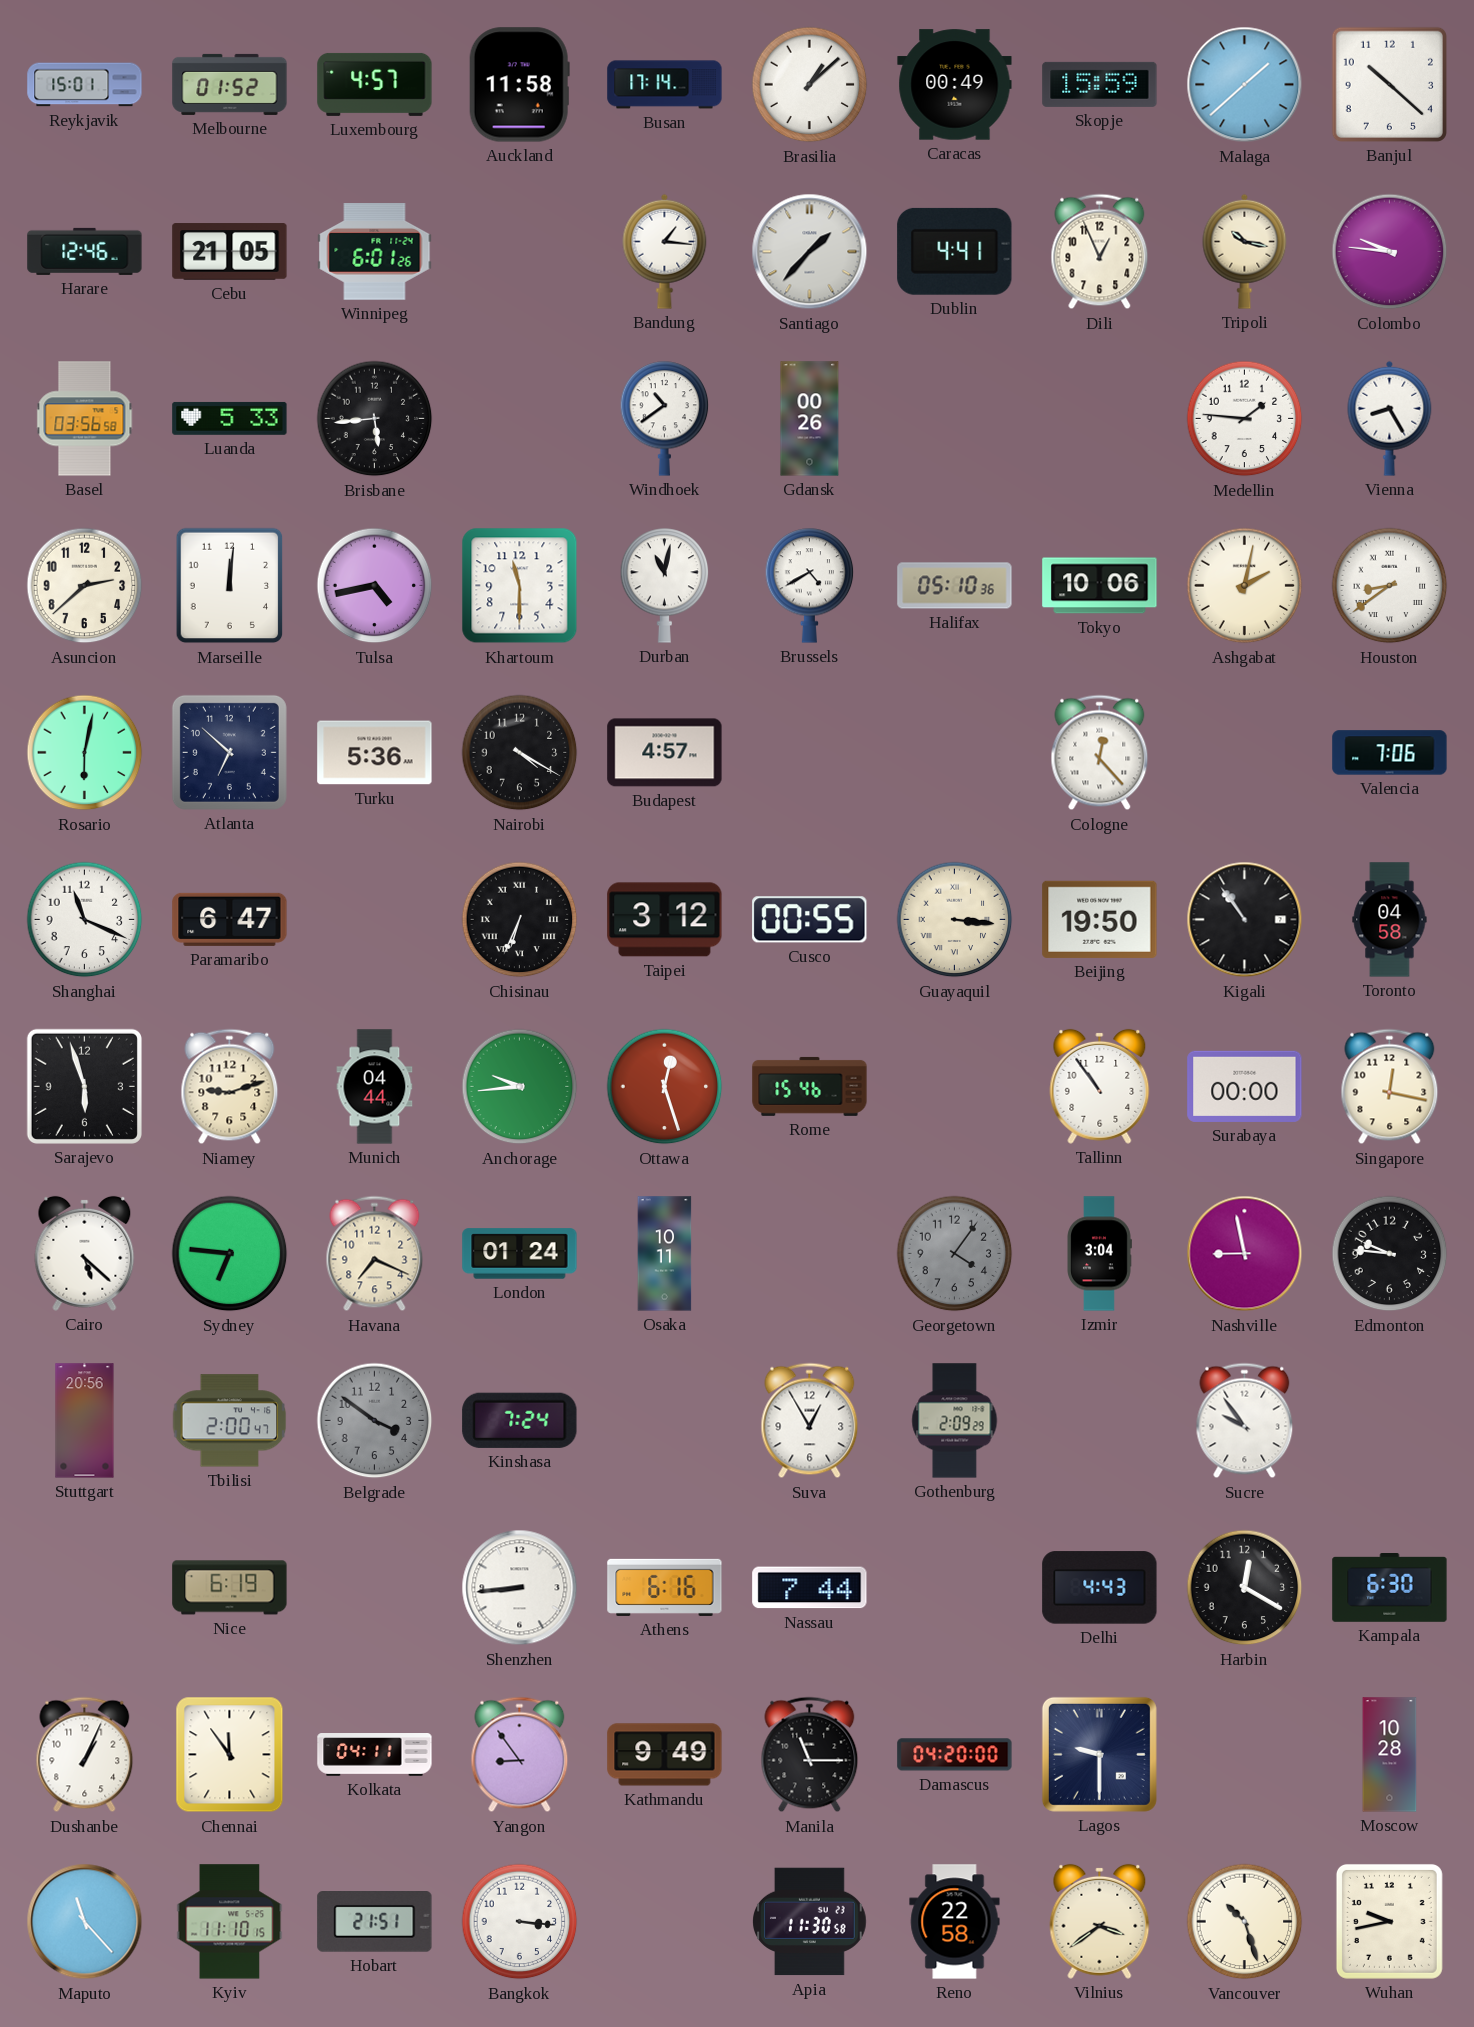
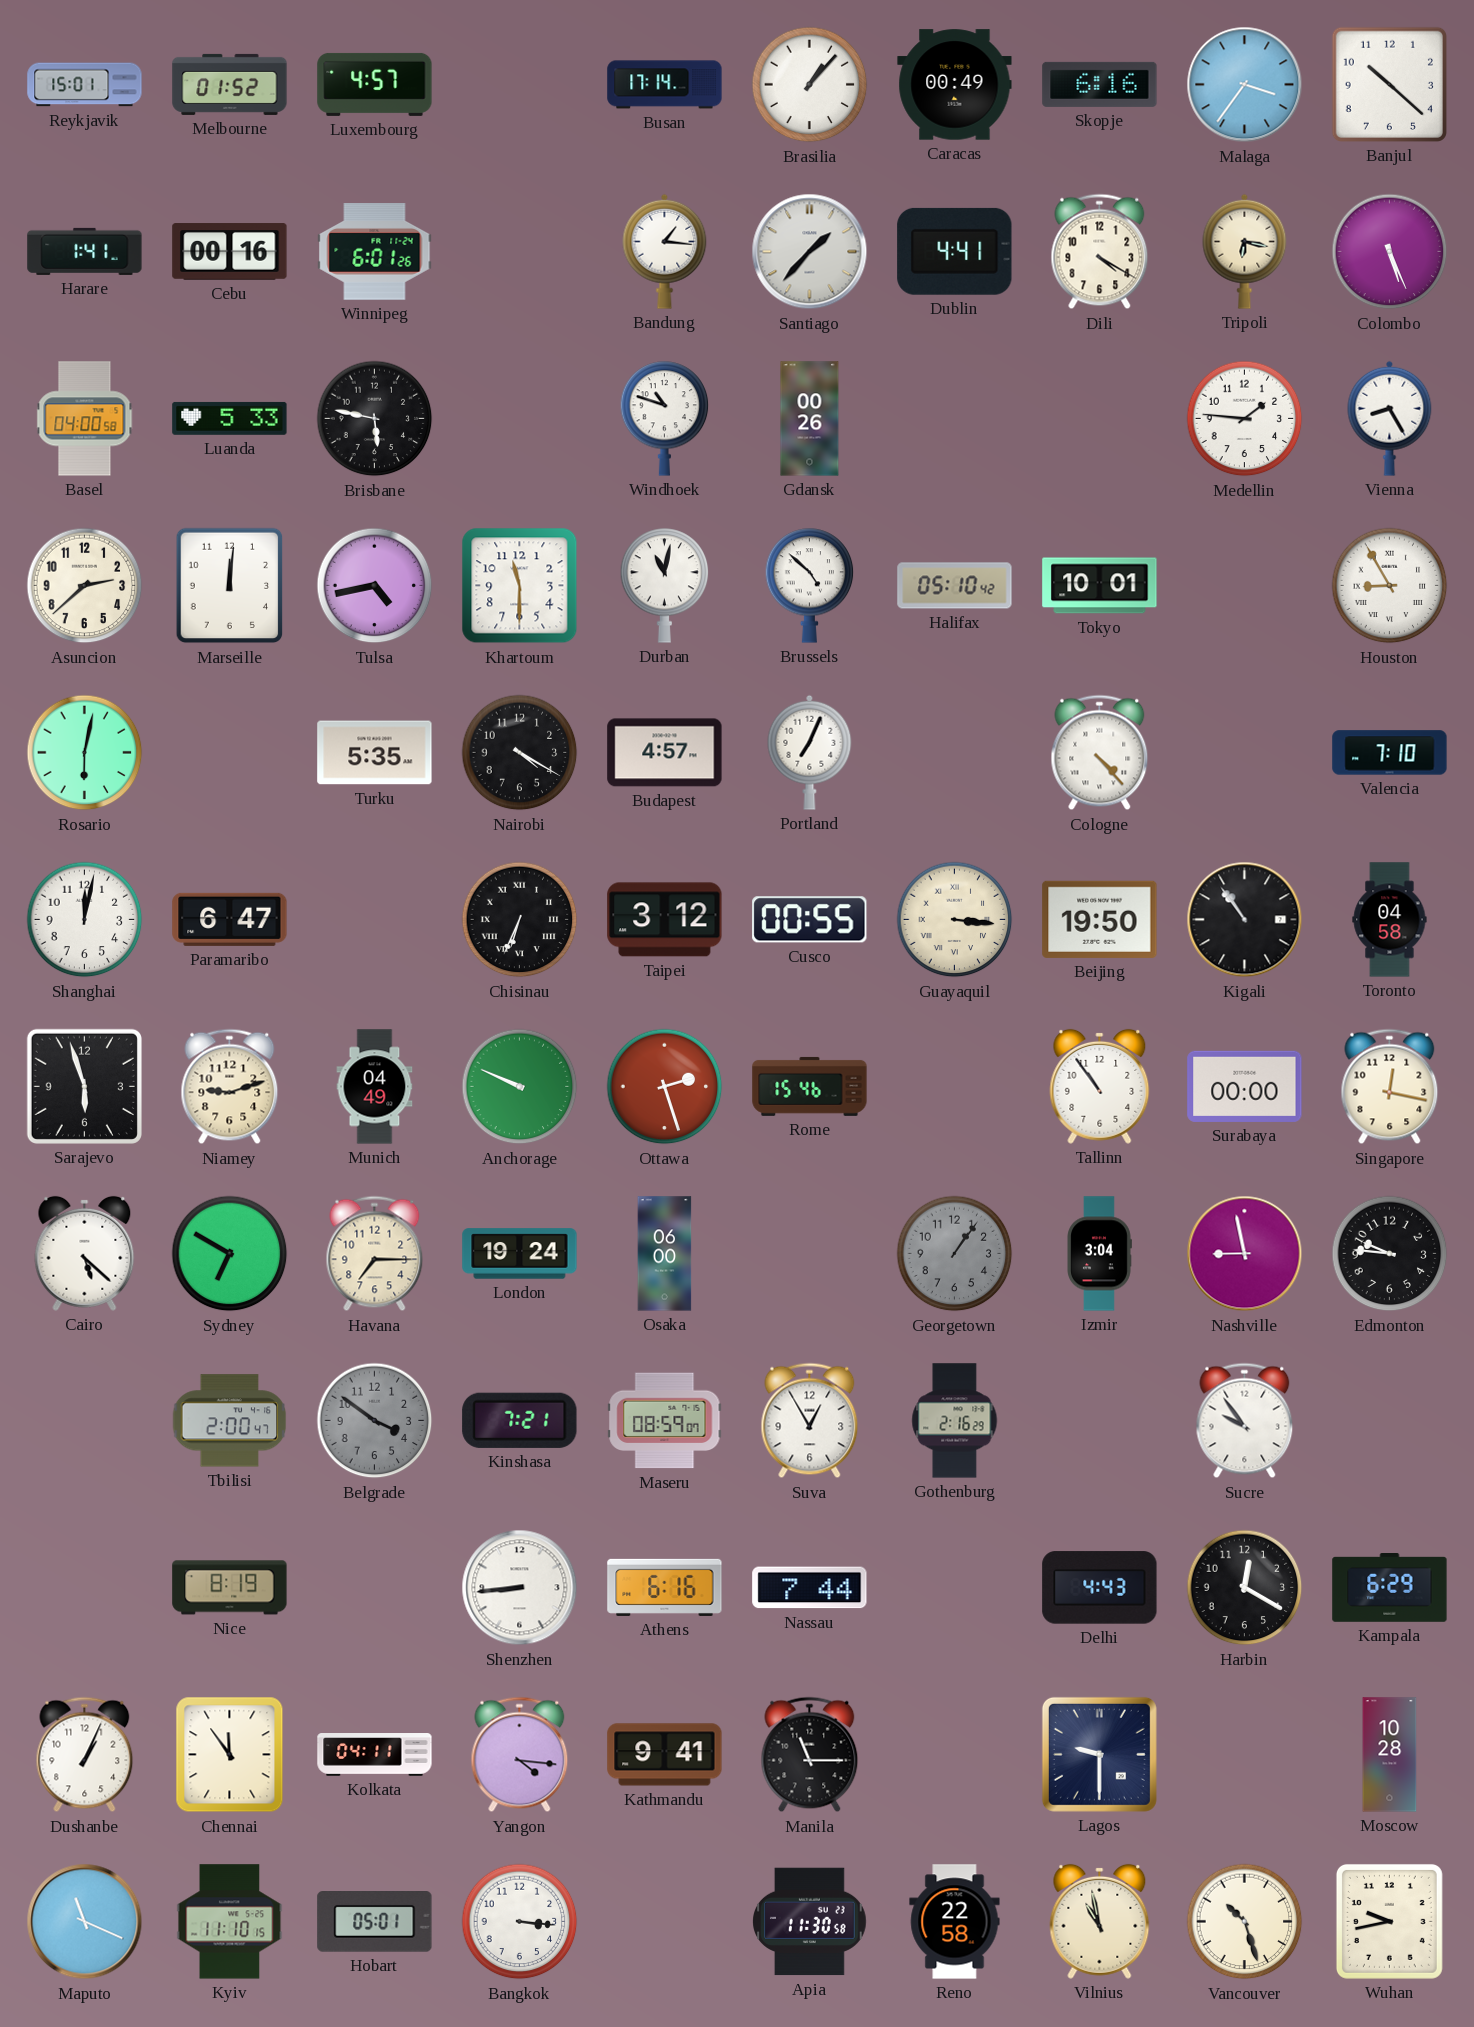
Auckland: 11:58 -> none
Brasilia: 1:08 -> 1:07
Skopje: 15:59 -> 6:16
Malaga: 1:38 -> 3:36
Harare: 12:46 -> 1:41
Cebu: 21:05 -> 00:16
Dili: 12:56 -> 4:20
Tripoli: 10:17 -> 6:17
Colombo: 9:46 -> 5:26
Basel: 03:56 -> 04:00
Brisbane: 5:44 -> 5:47
Windhoek: 10:39 -> 10:48
Brussels: 4:40 -> 4:52
Halifax: 05:10:36 -> 05:10:42
Tokyo: 10:06 -> 10:01
Ashgabat: 2:02 -> none
Houston: 8:39 -> 8:55
Atlanta: 6:52 -> none
Turku: 5:36 -> 5:35
Portland: none -> 7:04
Cologne: 12:23 -> 4:23
Valencia: 7:06 -> 7:10
Shanghai: 11:19 -> 12:02
Munich: 04:44 -> 04:49
Anchorage: 9:44 -> 9:49
Ottawa: 12:27 -> 2:27
Sydney: 6:46 -> 6:50
Havana: 7:19 -> 7:15
London: 01:24 -> 19:24
Osaka: 10:11 -> 06:00
Georgetown: 4:06 -> 1:06
Stuttgart: 20:56 -> none
Kinshasa: 7:24 -> 7:21
Maseru: none -> 08:59
Gothenburg: 2:09 -> 2:16
Nice: 6:19 -> 8:19
Kampala: 6:30 -> 6:29
Yangon: 8:54 -> 4:16
Kathmandu: 9:49 -> 9:41
Damascus: 04:20 -> none
Maputo: 11:23 -> 11:19
Hobart: 21:51 -> 05:01
Vilnius: 3:39 -> 10:58
